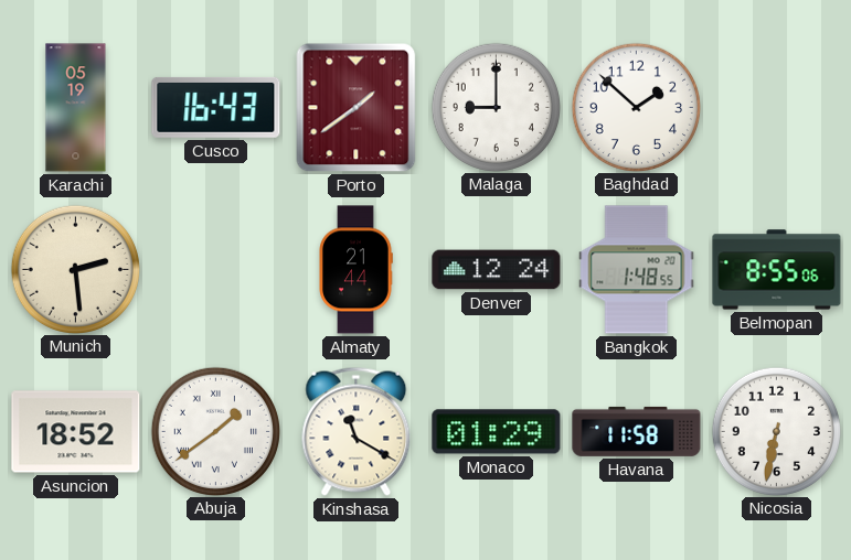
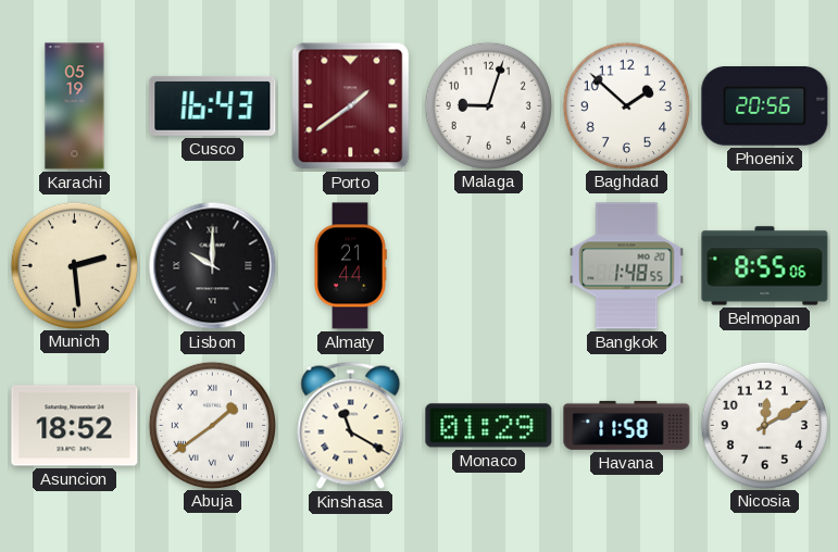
Malaga: 9:00 -> 9:03
Phoenix: none -> 20:56
Lisbon: none -> 10:00
Denver: 12:24 -> none
Nicosia: 6:32 -> 12:10
